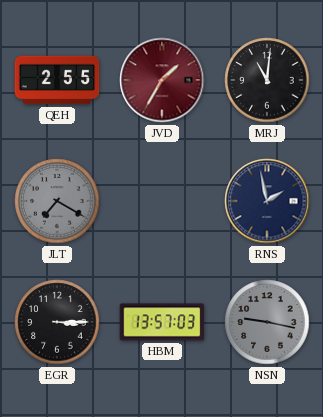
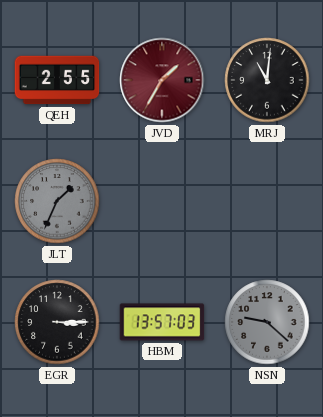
JLT: 7:20 -> 1:34
RNS: 1:58 -> none
NSN: 9:17 -> 9:22
